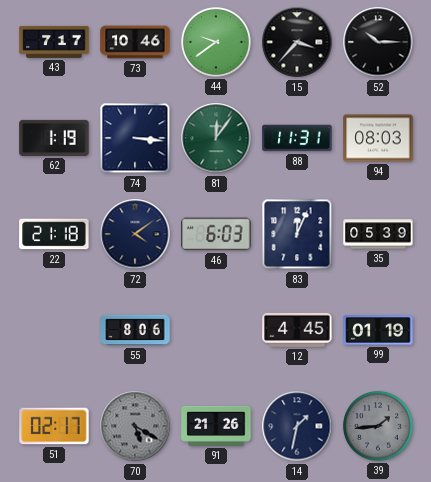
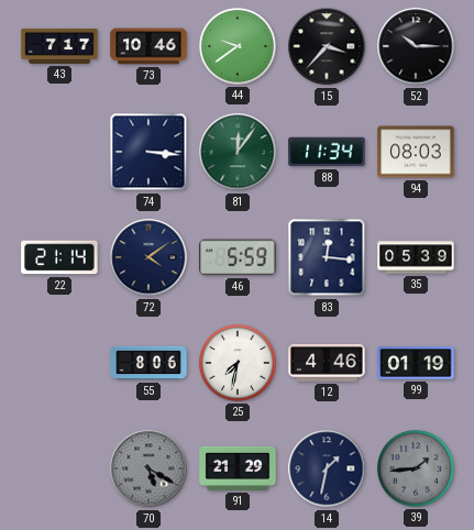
62: 1:19 -> none
88: 11:31 -> 11:34
22: 21:18 -> 21:14
46: 6:03 -> 5:59
83: 12:04 -> 12:16
25: none -> 7:32
12: 4:45 -> 4:46
51: 02:17 -> none
91: 21:26 -> 21:29
